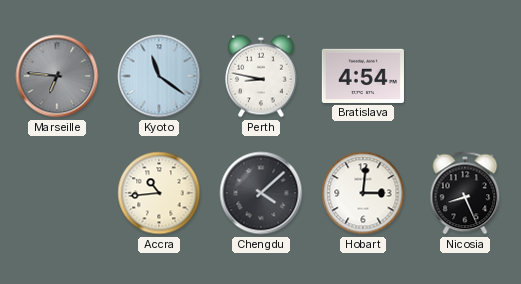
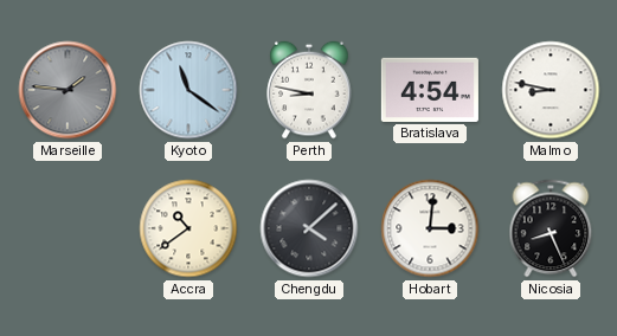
Marseille: 6:46 -> 1:46
Malmo: none -> 8:47
Accra: 10:44 -> 10:39
